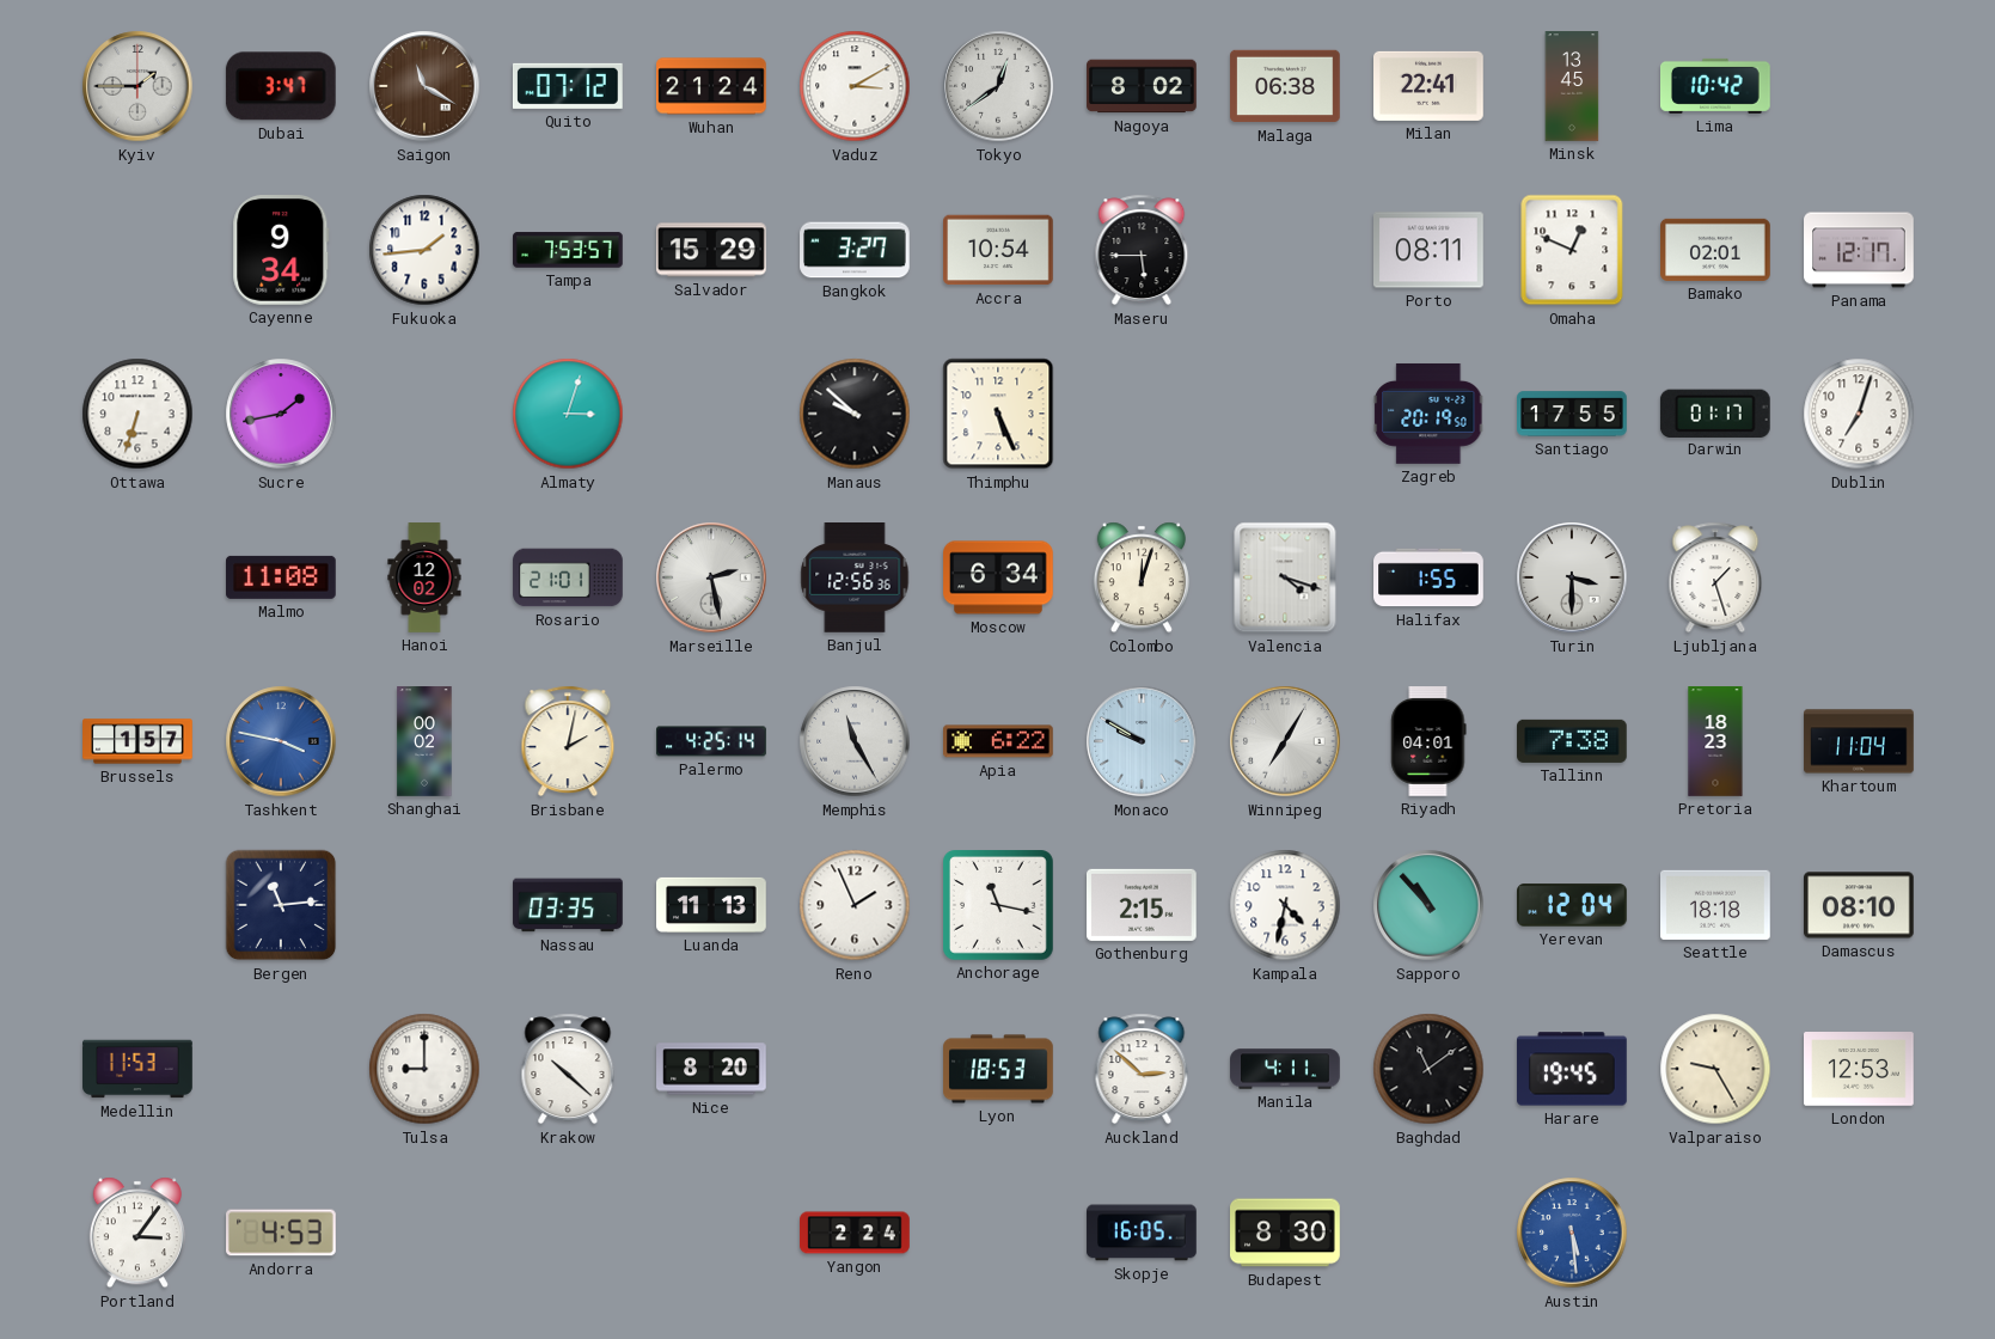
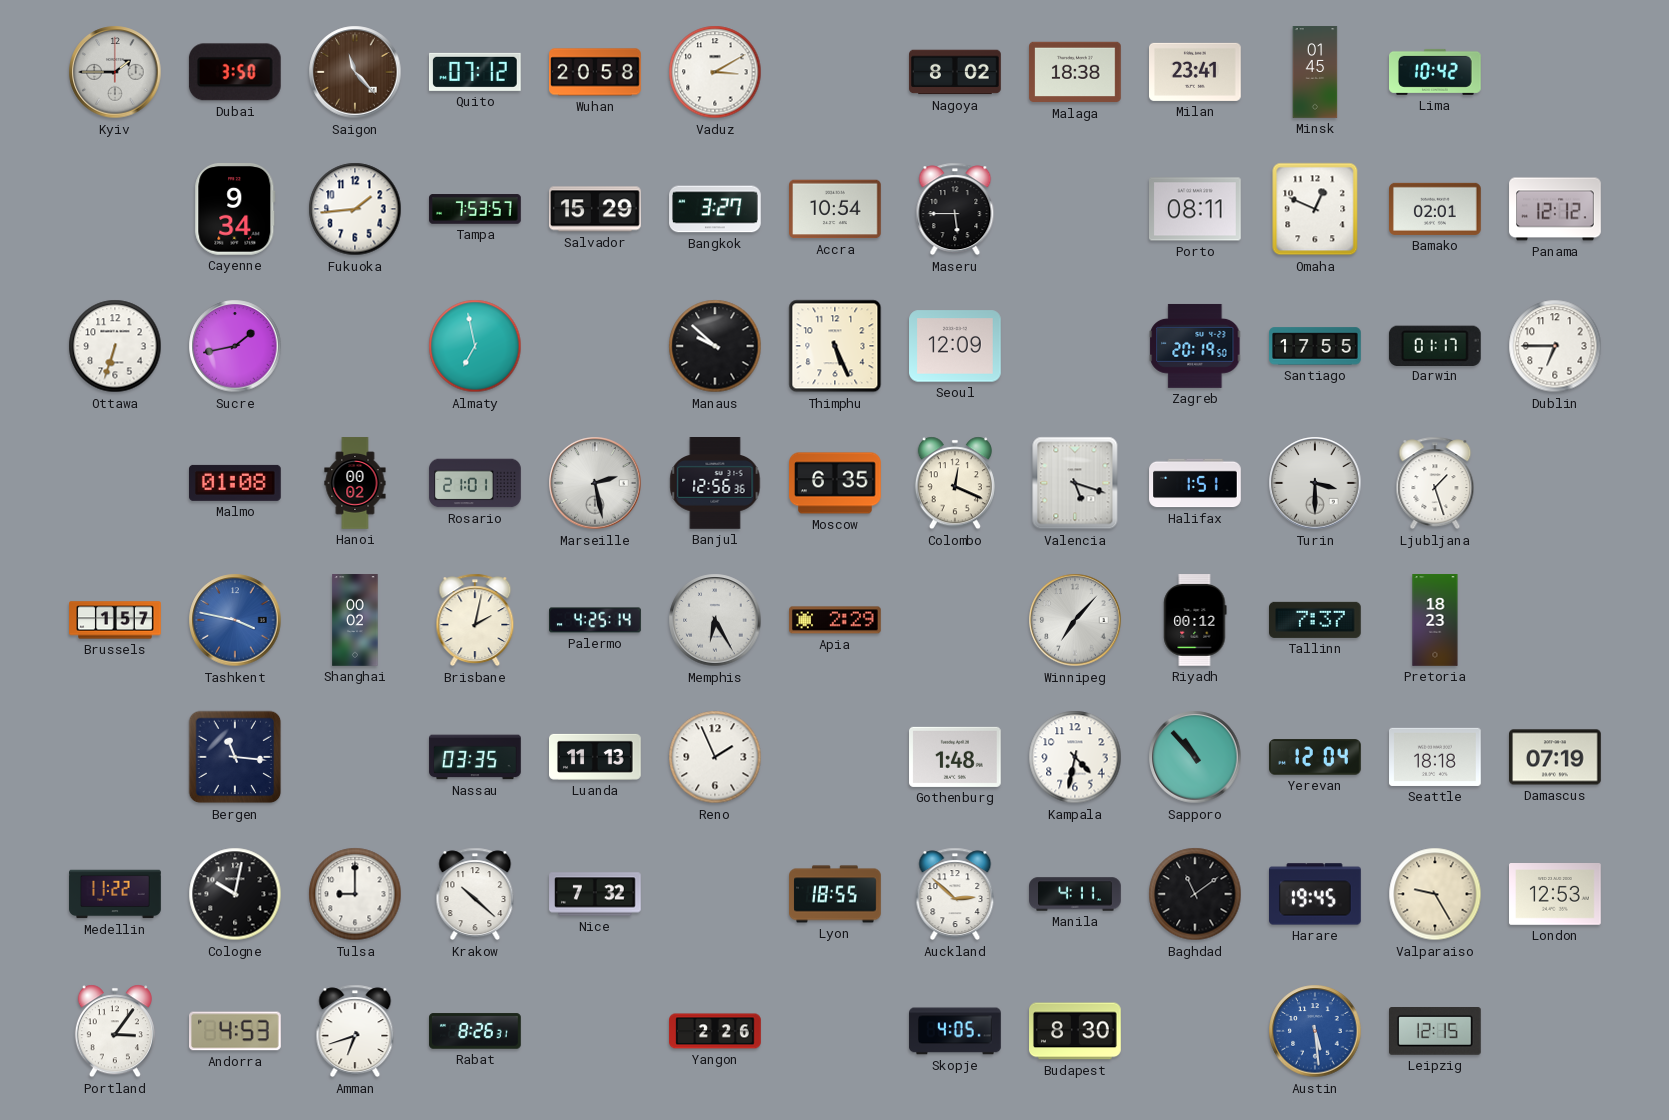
Dubai: 3:47 -> 3:50
Saigon: 11:20 -> 11:23
Wuhan: 21:24 -> 20:58
Tokyo: 12:39 -> none
Malaga: 06:38 -> 18:38
Milan: 22:41 -> 23:41
Minsk: 13:45 -> 01:45
Panama: 12:17 -> 12:12
Almaty: 3:03 -> 6:58
Seoul: none -> 12:09
Dublin: 7:03 -> 6:45
Malmo: 11:08 -> 01:08
Hanoi: 12:02 -> 00:02
Moscow: 6:34 -> 6:35
Colombo: 12:03 -> 12:19
Valencia: 4:18 -> 5:18
Halifax: 1:55 -> 1:51
Memphis: 11:25 -> 6:25
Apia: 6:22 -> 2:29
Monaco: 9:50 -> none
Winnipeg: 7:05 -> 7:07
Riyadh: 04:01 -> 00:12
Tallinn: 7:38 -> 7:37
Khartoum: 11:04 -> none
Bergen: 11:14 -> 11:16
Anchorage: 11:17 -> none
Gothenburg: 2:15 -> 1:48
Damascus: 08:10 -> 07:19
Medellin: 11:53 -> 11:22
Cologne: none -> 10:02
Nice: 8:20 -> 7:32
Lyon: 18:53 -> 18:55
Amman: none -> 6:42
Rabat: none -> 8:26
Yangon: 2:24 -> 2:26
Skopje: 16:05 -> 4:05
Leipzig: none -> 12:15
